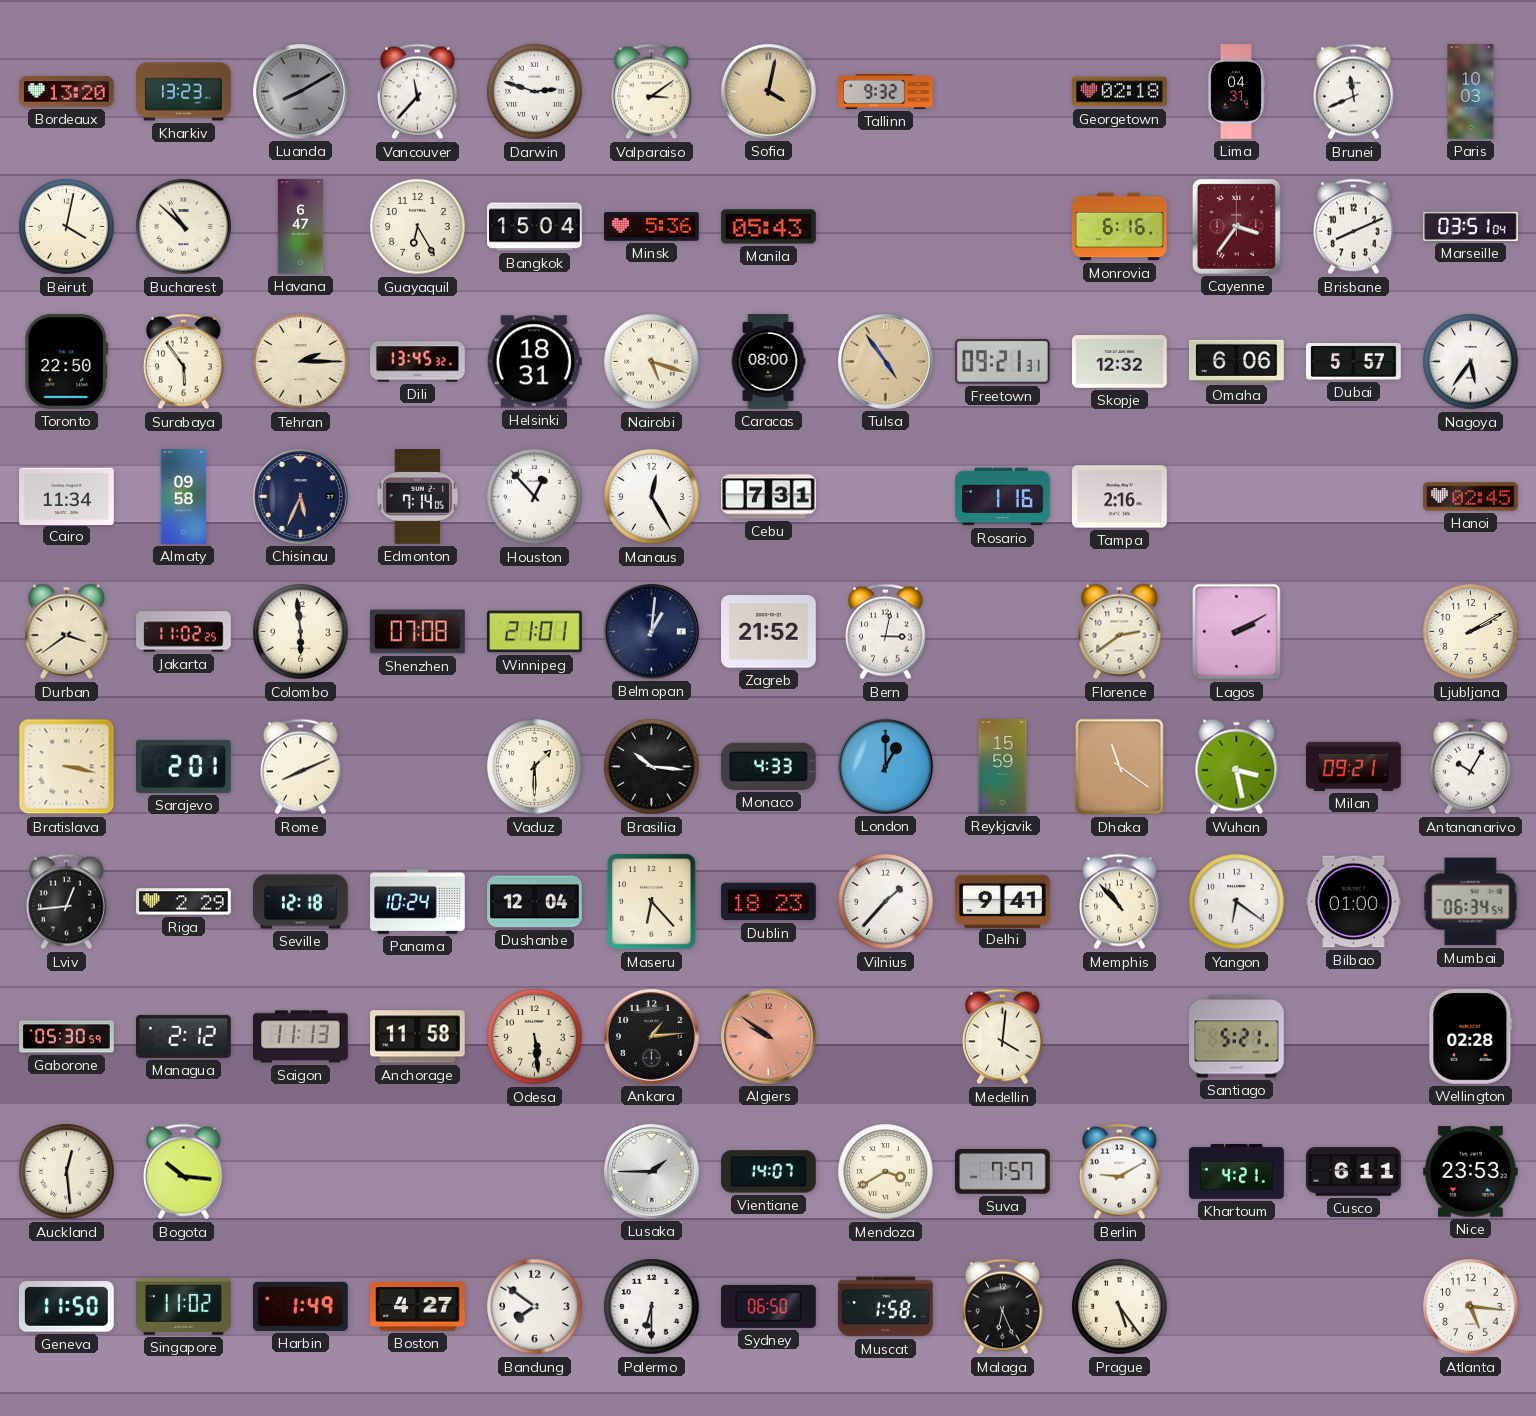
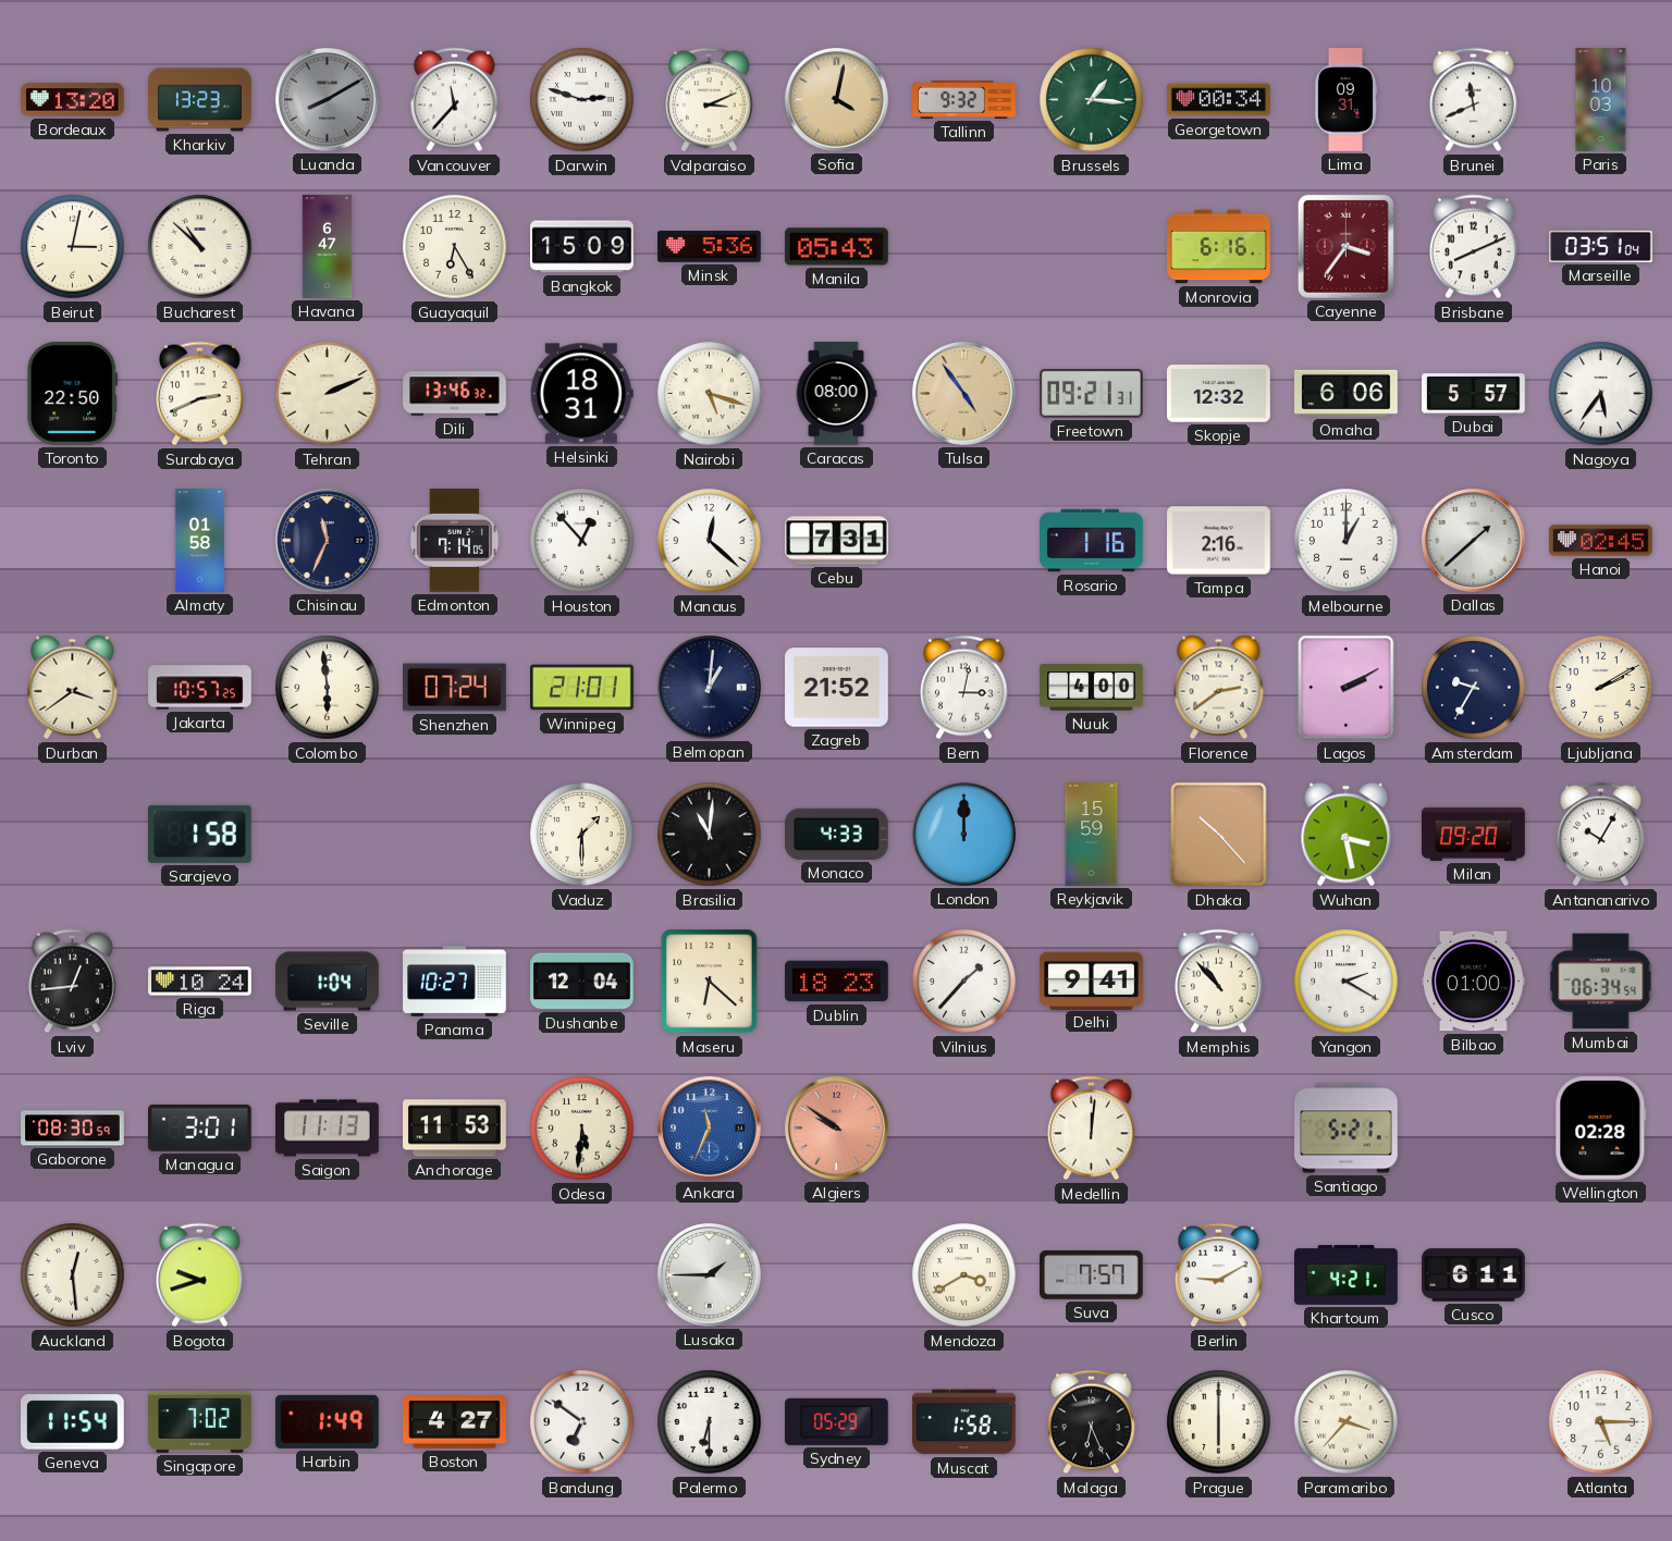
Valparaiso: 3:09 -> 3:11
Brussels: none -> 1:16
Georgetown: 02:18 -> 00:34
Lima: 04:31 -> 09:31
Beirut: 4:02 -> 3:02
Bangkok: 15:04 -> 15:09
Surabaya: 5:54 -> 2:41
Tehran: 2:15 -> 2:11
Dili: 13:45 -> 13:46
Cairo: 11:34 -> none
Almaty: 09:58 -> 01:58
Chisinau: 5:34 -> 11:34
Manaus: 12:25 -> 12:22
Melbourne: none -> 1:00
Dallas: none -> 1:38
Jakarta: 11:02 -> 10:57
Shenzhen: 07:08 -> 07:24
Nuuk: none -> 4:00
Amsterdam: none -> 9:35
Bratislava: 3:17 -> none
Sarajevo: 2:01 -> 1:58
Rome: 8:11 -> none
Brasilia: 10:16 -> 11:01
London: 1:00 -> 12:00
Dhaka: 11:21 -> 10:23
Milan: 09:21 -> 09:20
Riga: 2:29 -> 10:24
Seville: 12:18 -> 1:04
Panama: 10:24 -> 10:27
Maseru: 6:23 -> 6:22
Yangon: 6:21 -> 2:20
Gaborone: 05:30 -> 08:30
Managua: 2:12 -> 3:01
Anchorage: 11:58 -> 11:53
Odesa: 5:29 -> 5:31
Ankara: 1:14 -> 11:34
Ankara dial: black -> blue
Medellin: 4:01 -> 12:01
Bogota: 10:16 -> 9:42
Vientiane: 14:07 -> none
Nice: 23:53 -> none
Geneva: 11:50 -> 11:54
Singapore: 11:02 -> 7:02
Bandung: 7:51 -> 6:51
Sydney: 06:50 -> 05:29
Prague: 5:24 -> 6:00
Paramaribo: none -> 3:37
Atlanta: 5:16 -> 5:15
